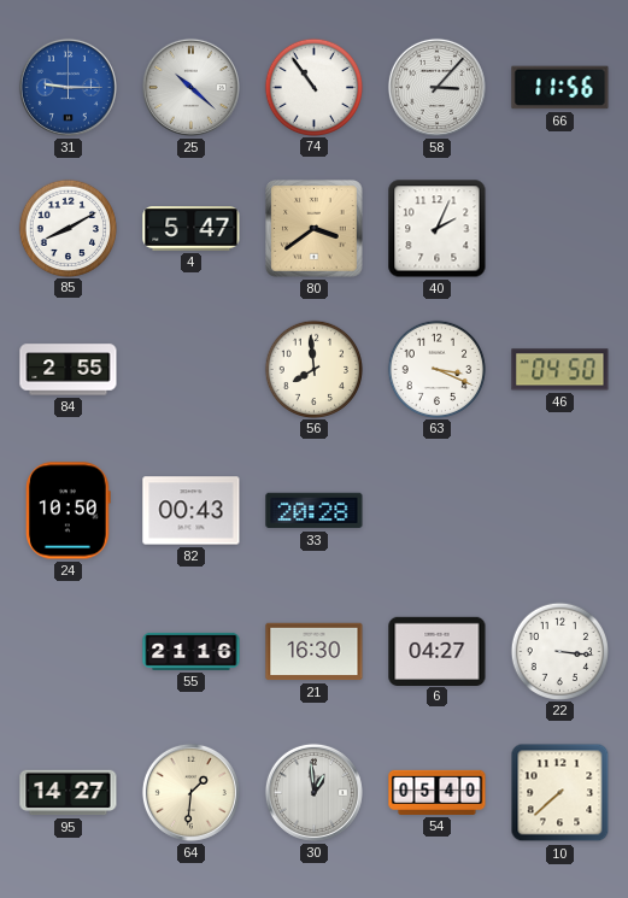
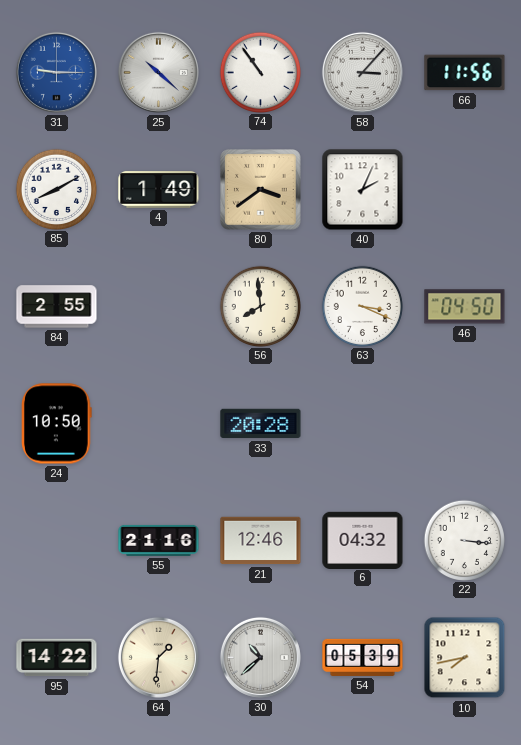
4: 5:47 -> 1:49
82: 00:43 -> none
21: 16:30 -> 12:46
6: 04:27 -> 04:32
95: 14:27 -> 14:22
30: 12:59 -> 10:38
54: 05:40 -> 05:39
10: 7:38 -> 7:43
